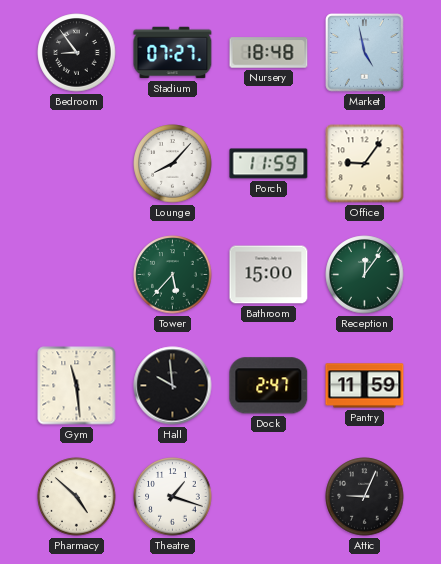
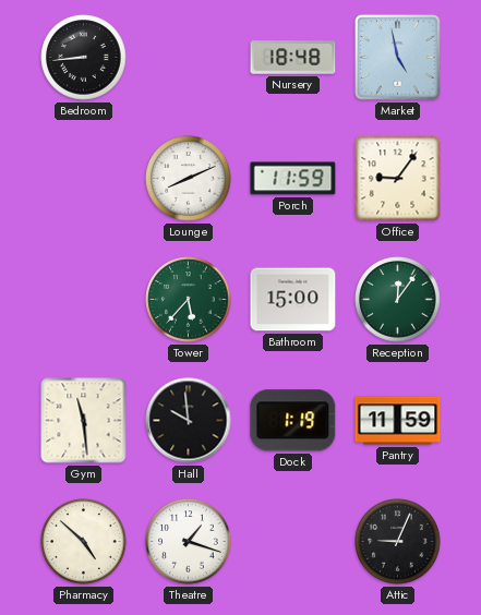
Bedroom: 8:54 -> 8:44
Stadium: 07:27 -> none
Lounge: 8:07 -> 8:11
Dock: 2:47 -> 1:19
